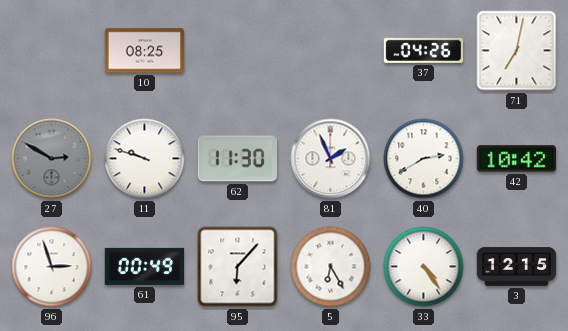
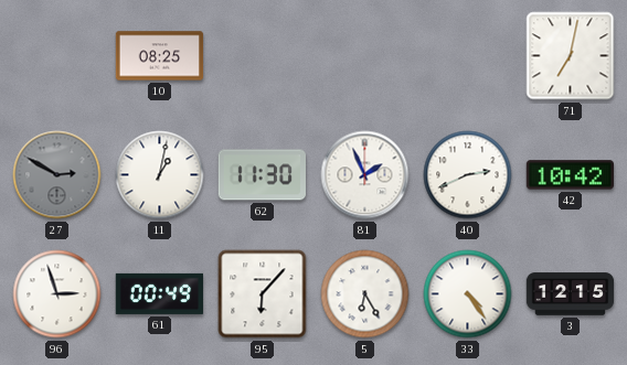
37: 04:26 -> none
11: 9:48 -> 1:02
40: 2:40 -> 2:41
